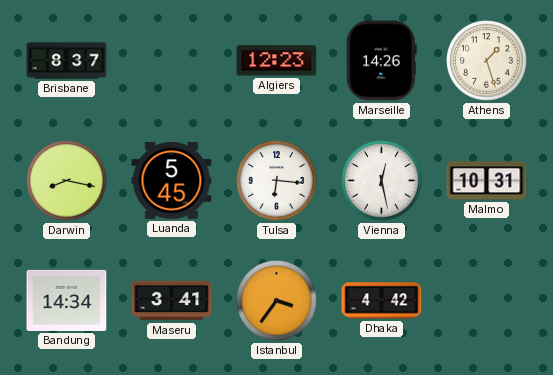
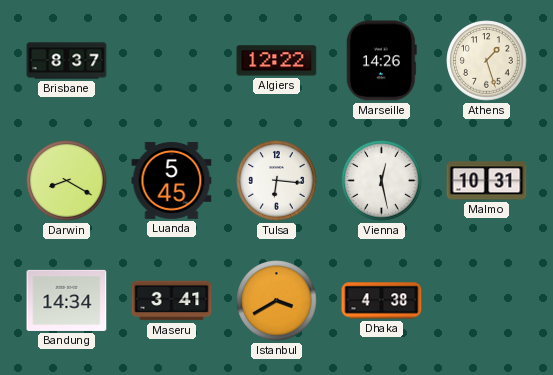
Algiers: 12:23 -> 12:22
Darwin: 8:17 -> 8:20
Istanbul: 3:36 -> 3:40
Dhaka: 4:42 -> 4:38
